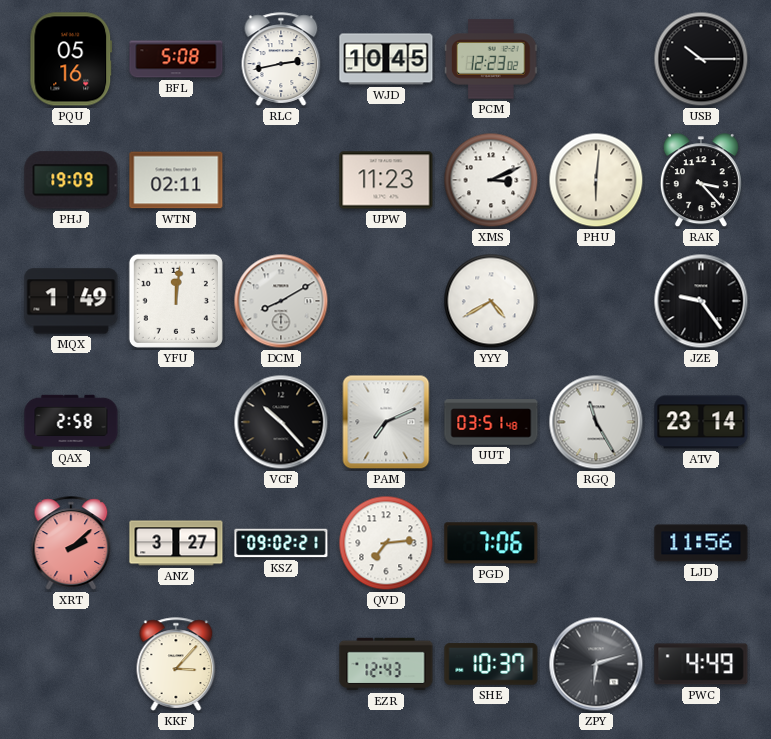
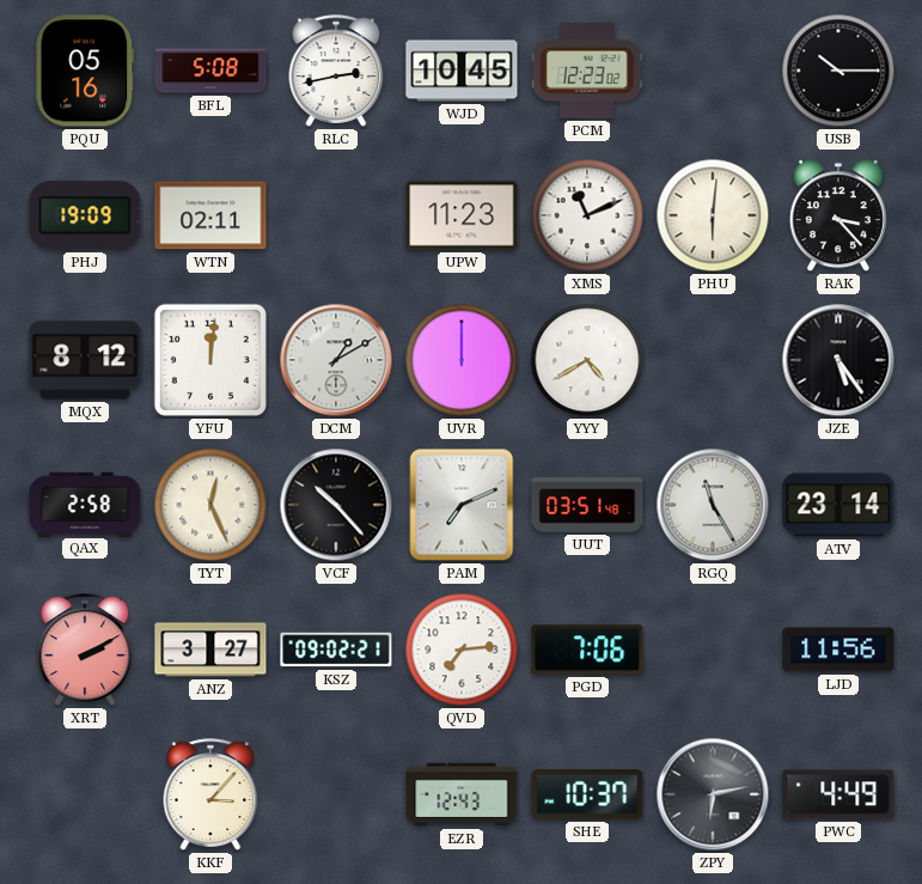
XMS: 3:11 -> 11:11
MQX: 1:49 -> 8:12
DCM: 8:10 -> 1:10
UVR: none -> 12:00
JZE: 9:24 -> 5:24
TYT: none -> 12:26
XRT: 2:08 -> 2:10
ZPY: 6:12 -> 6:13
